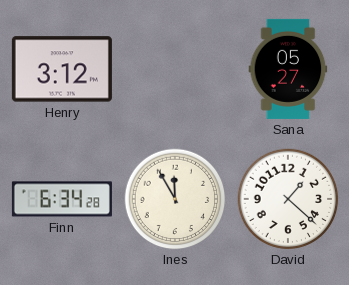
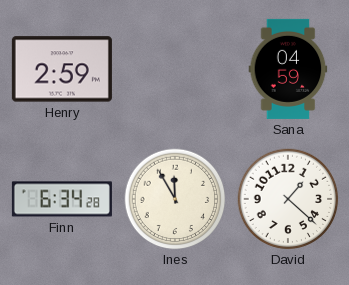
Henry: 3:12 -> 2:59
Sana: 05:27 -> 04:59
